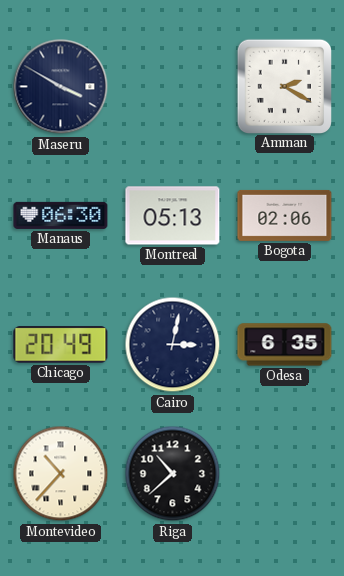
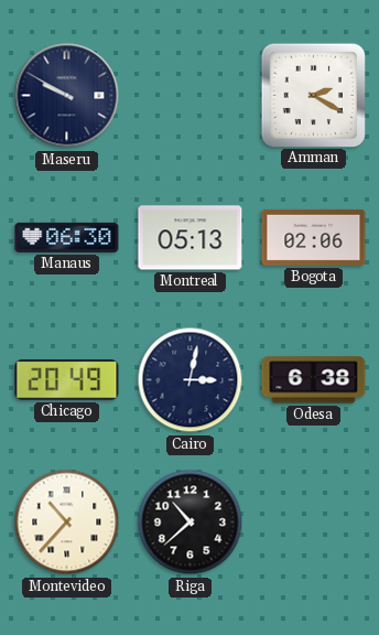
Maseru: 3:50 -> 9:50
Odesa: 6:35 -> 6:38
